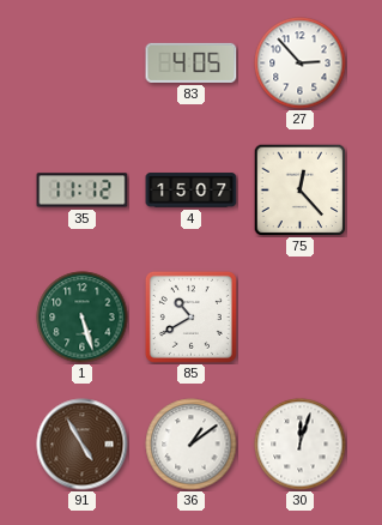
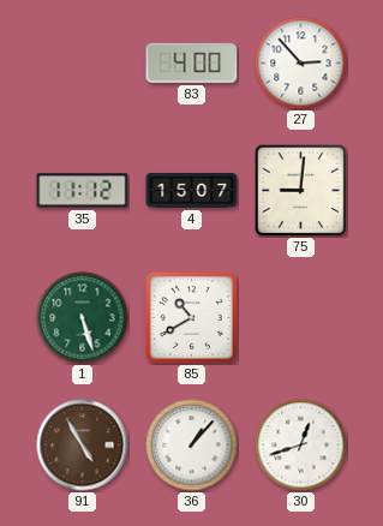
83: 4:05 -> 4:00
75: 12:23 -> 9:01
36: 1:09 -> 1:07
30: 12:03 -> 12:42
